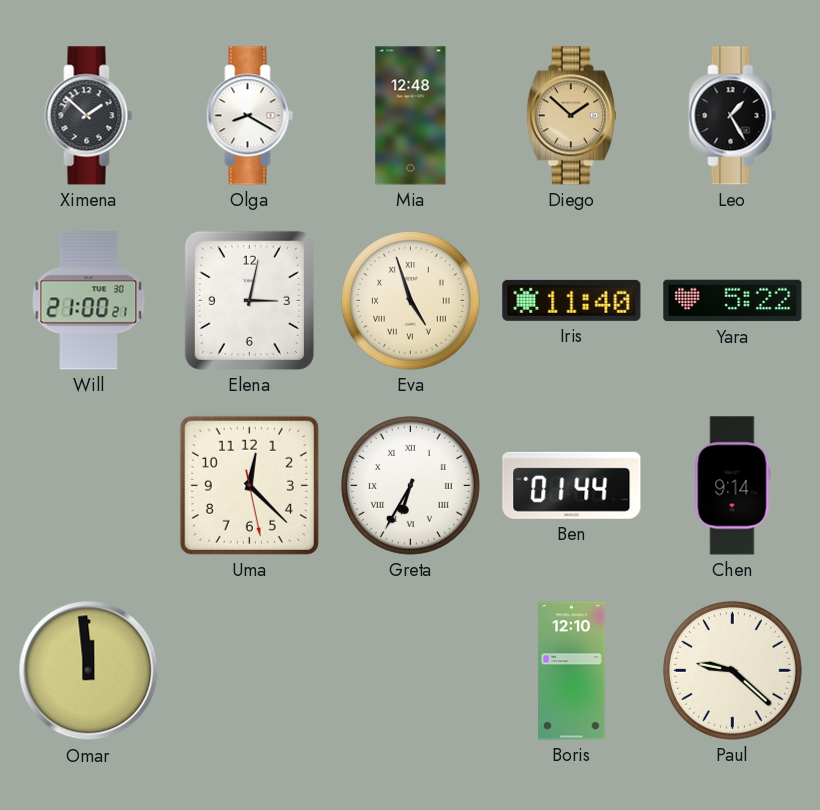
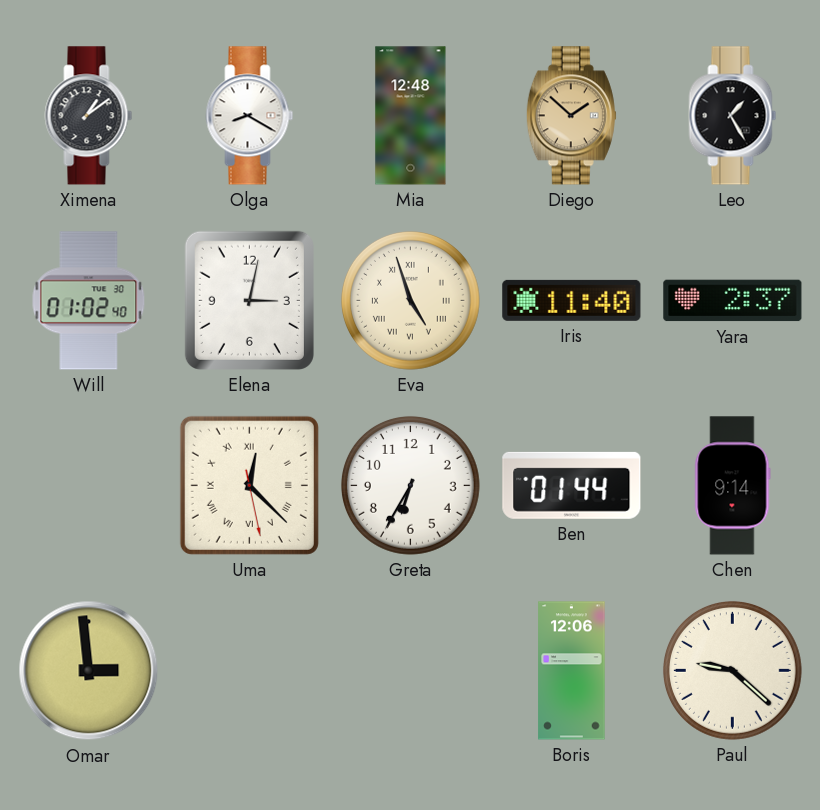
Ximena: 1:52 -> 1:09
Will: 21:00 -> 01:02
Yara: 5:22 -> 2:37
Uma numerals: Arabic -> Roman
Greta numerals: Roman -> Arabic
Omar: 11:59 -> 2:59
Boris: 12:10 -> 12:06
